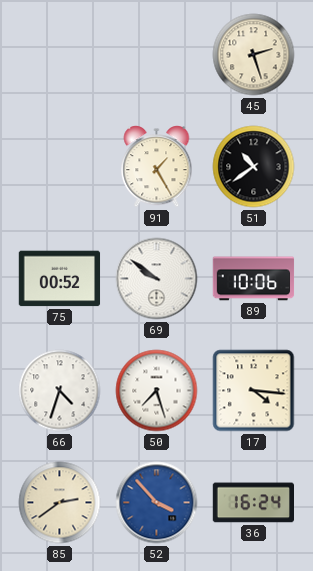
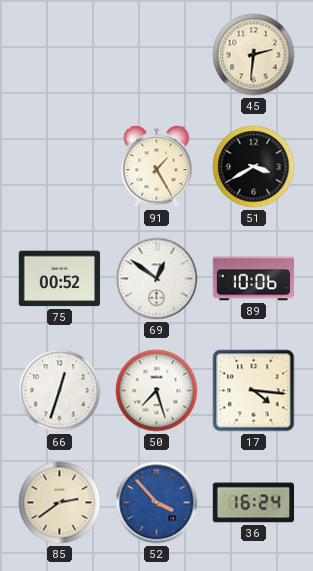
45: 2:27 -> 2:31
51: 10:39 -> 3:40
69: 9:51 -> 12:51
66: 4:33 -> 12:33
